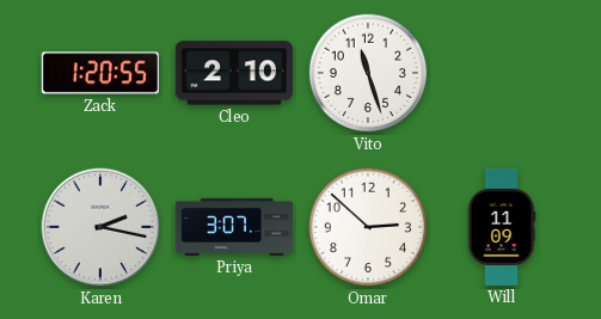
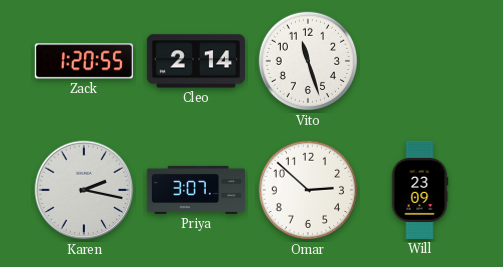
Cleo: 2:10 -> 2:14
Will: 11:09 -> 23:09
